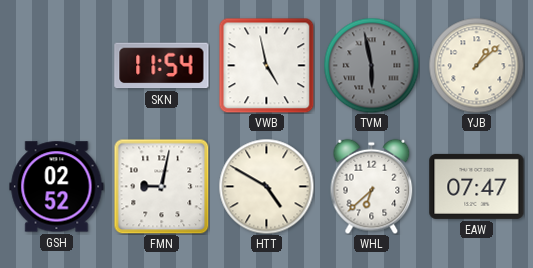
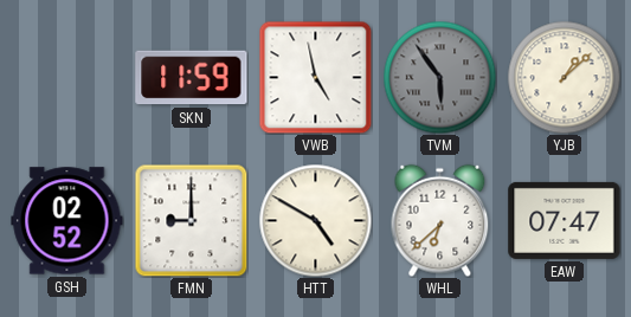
SKN: 11:54 -> 11:59
TVM: 5:58 -> 5:54
FMN: 9:02 -> 9:00
